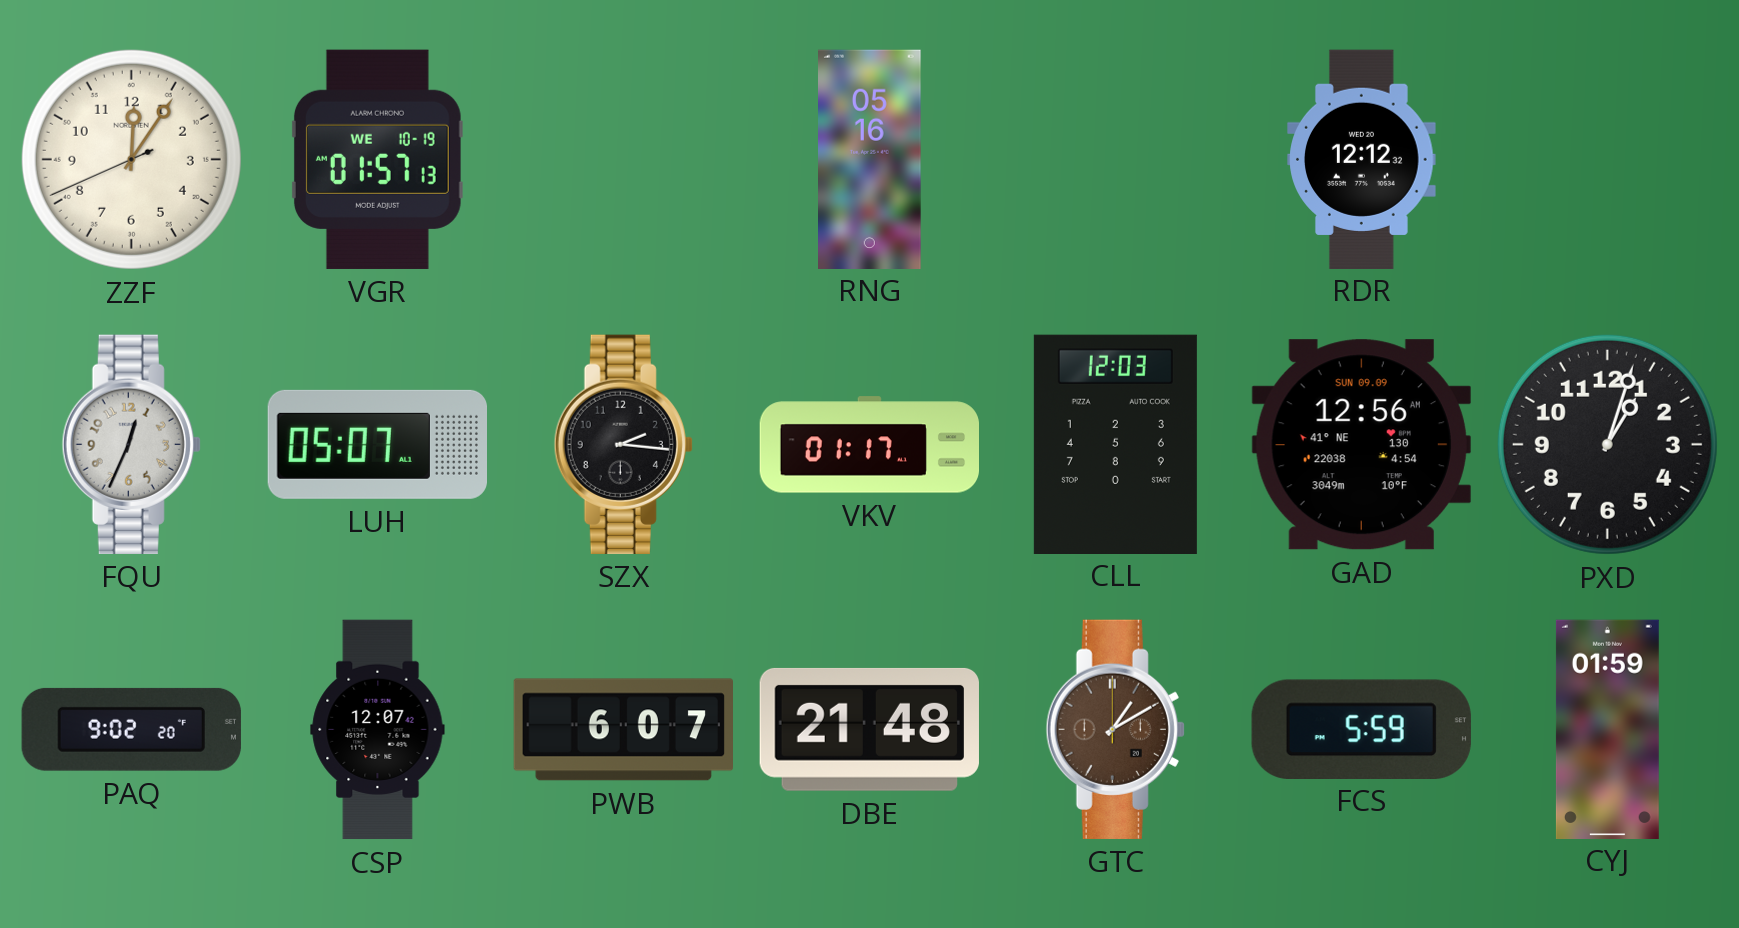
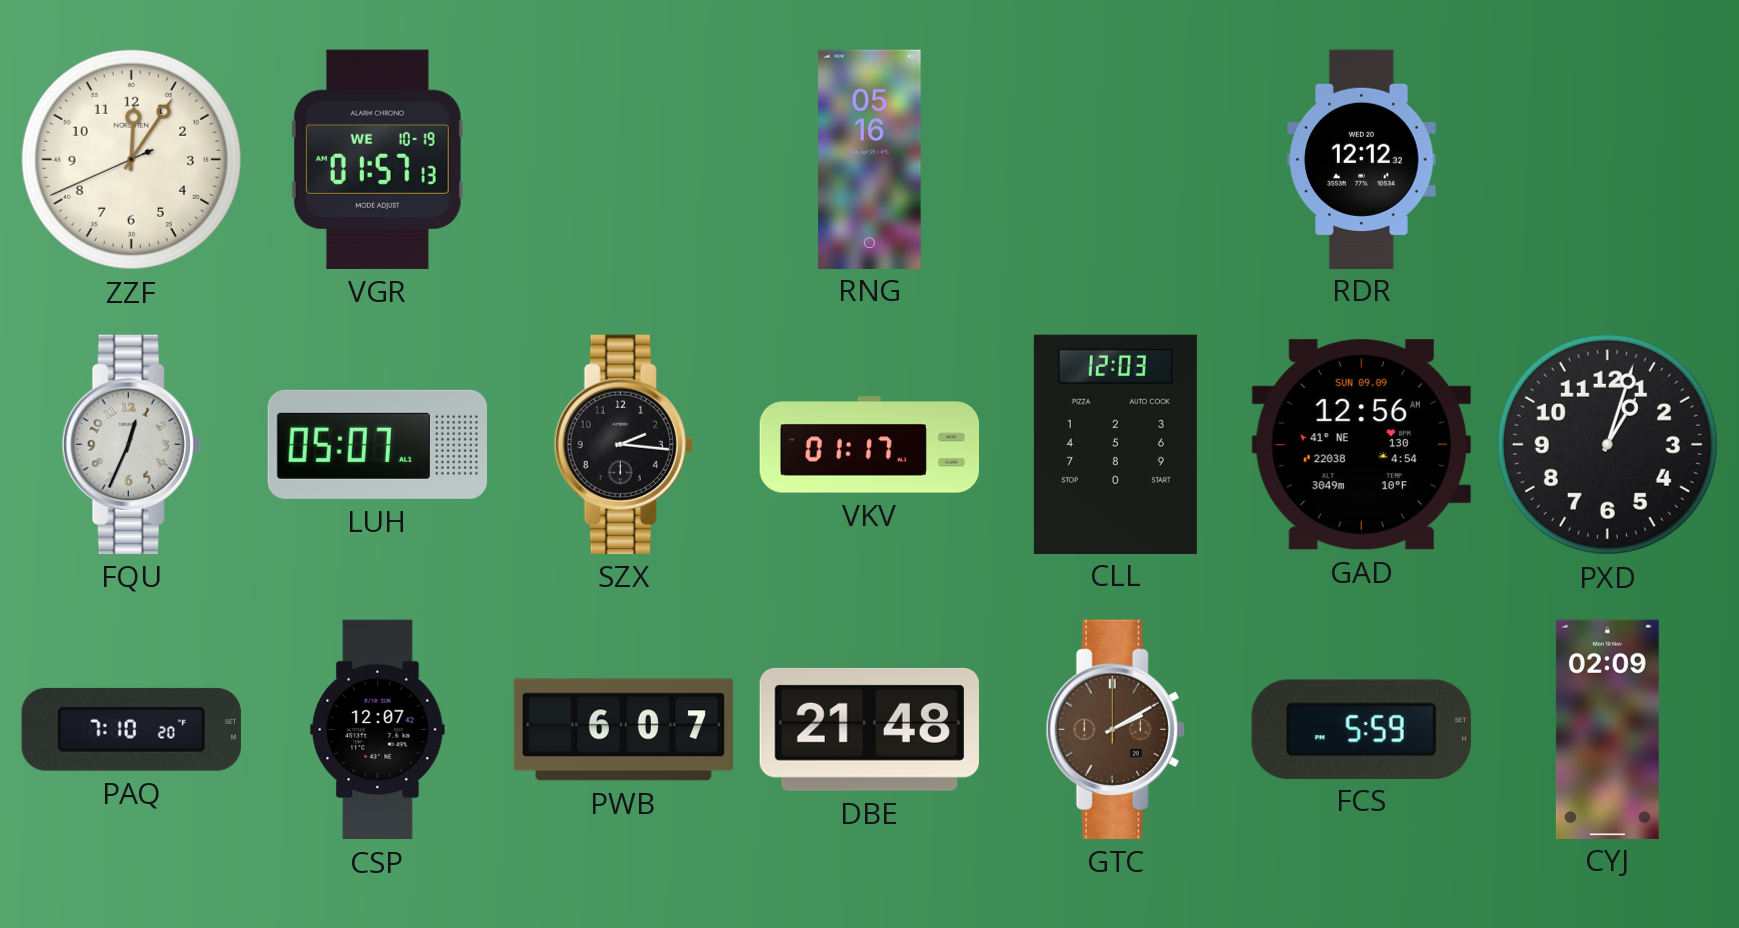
PAQ: 9:02 -> 7:10
GTC: 1:10 -> 2:10
CYJ: 01:59 -> 02:09
